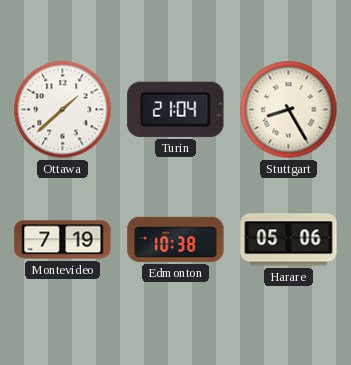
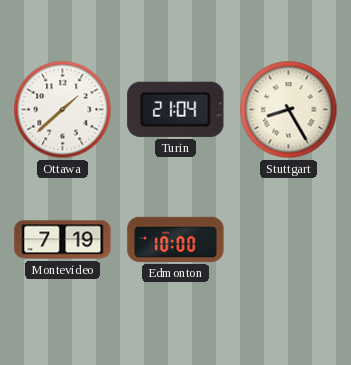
Edmonton: 10:38 -> 10:00
Harare: 05:06 -> none
